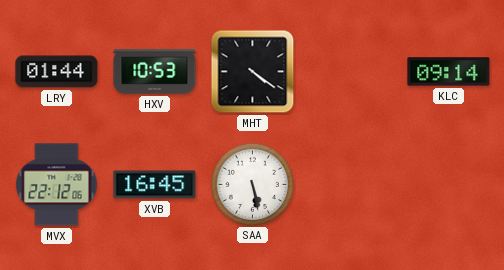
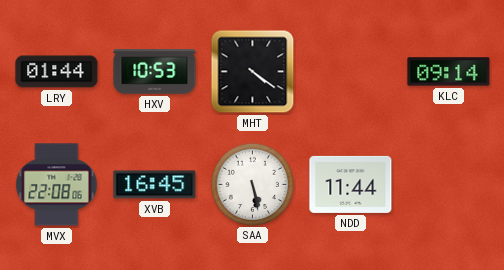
MVX: 22:12 -> 22:08
NDD: none -> 11:44
